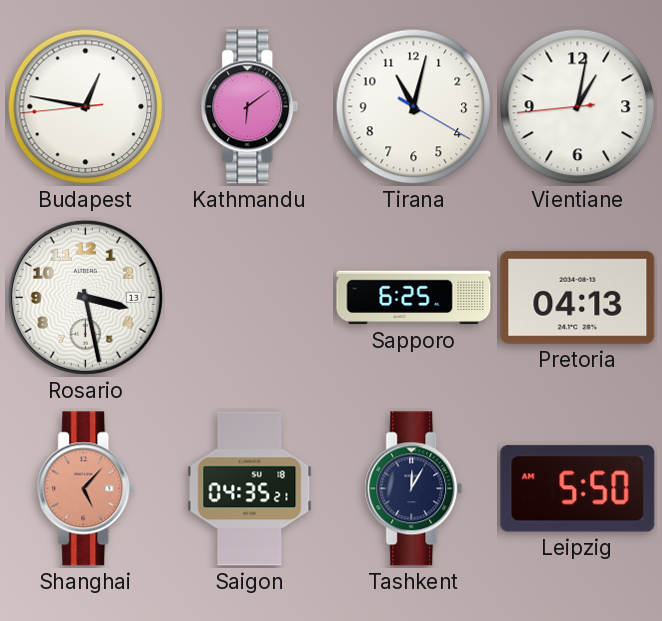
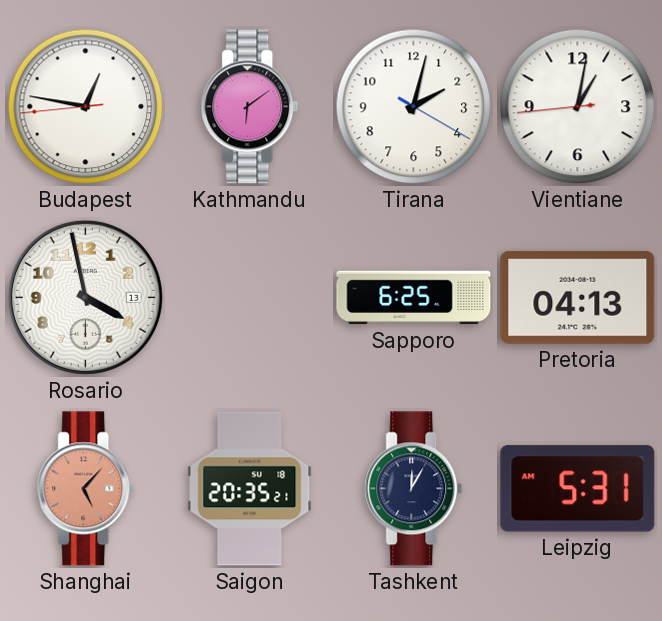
Tirana: 11:02 -> 2:02
Rosario: 3:28 -> 3:58
Saigon: 04:35 -> 20:35
Leipzig: 5:50 -> 5:31
